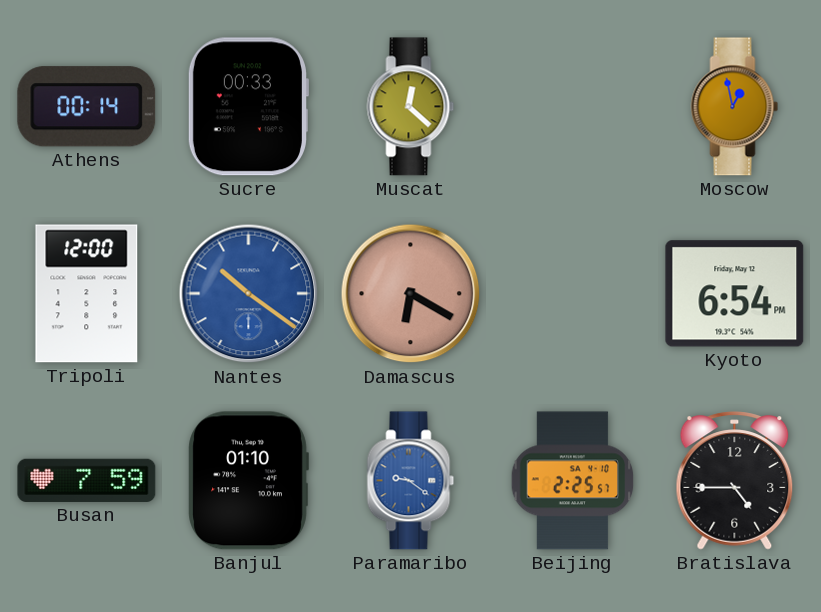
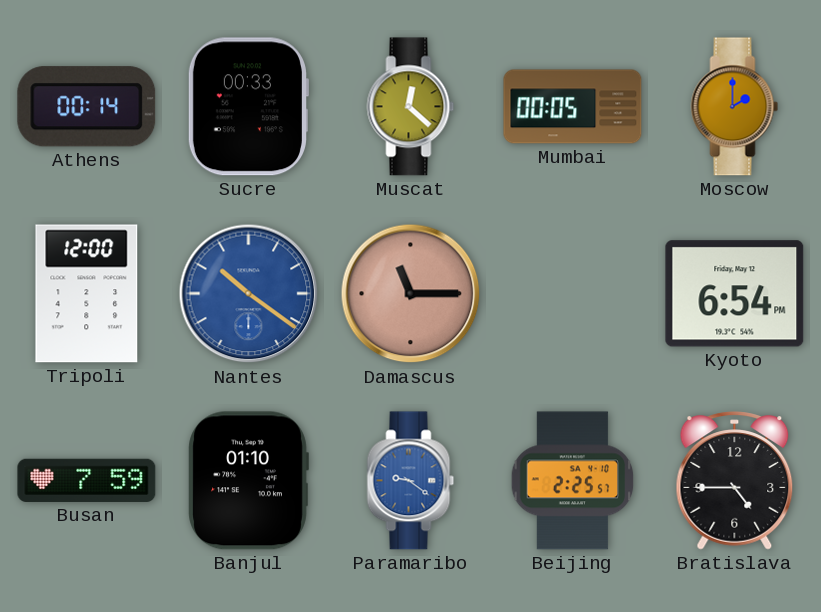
Mumbai: none -> 00:05
Moscow: 12:58 -> 2:00
Damascus: 6:20 -> 11:15
